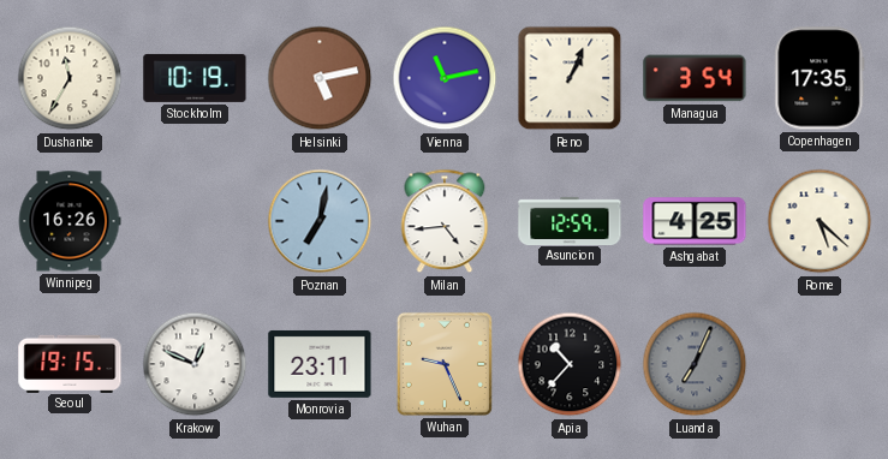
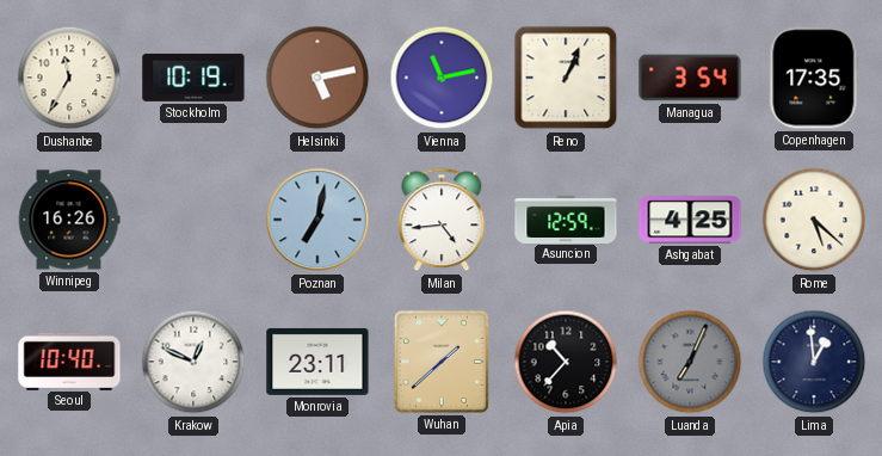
Seoul: 19:15 -> 10:40
Wuhan: 9:26 -> 1:38
Lima: none -> 12:59
